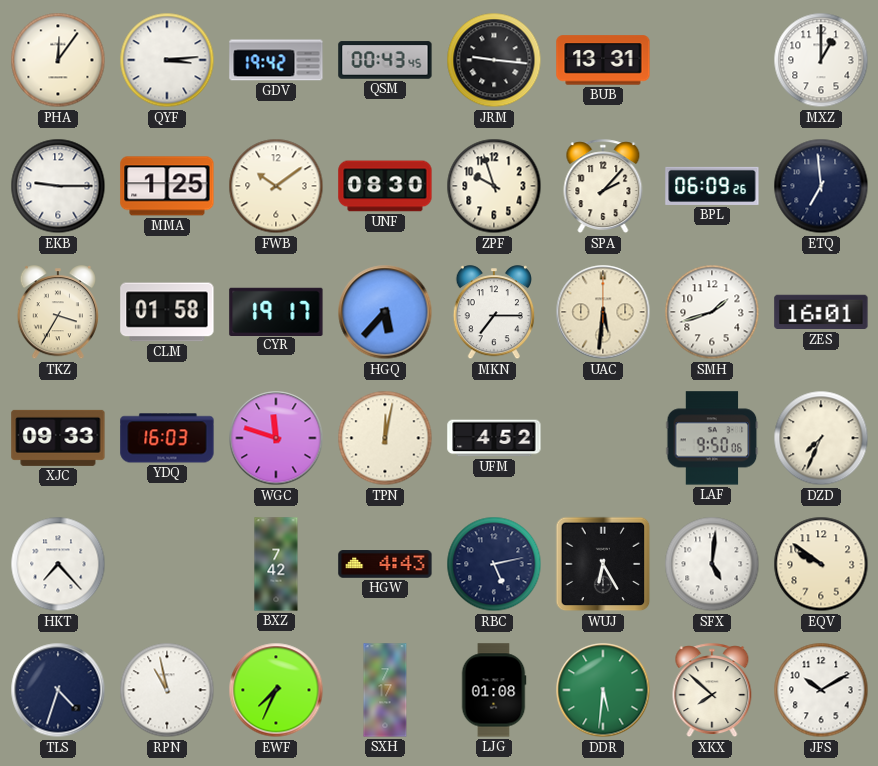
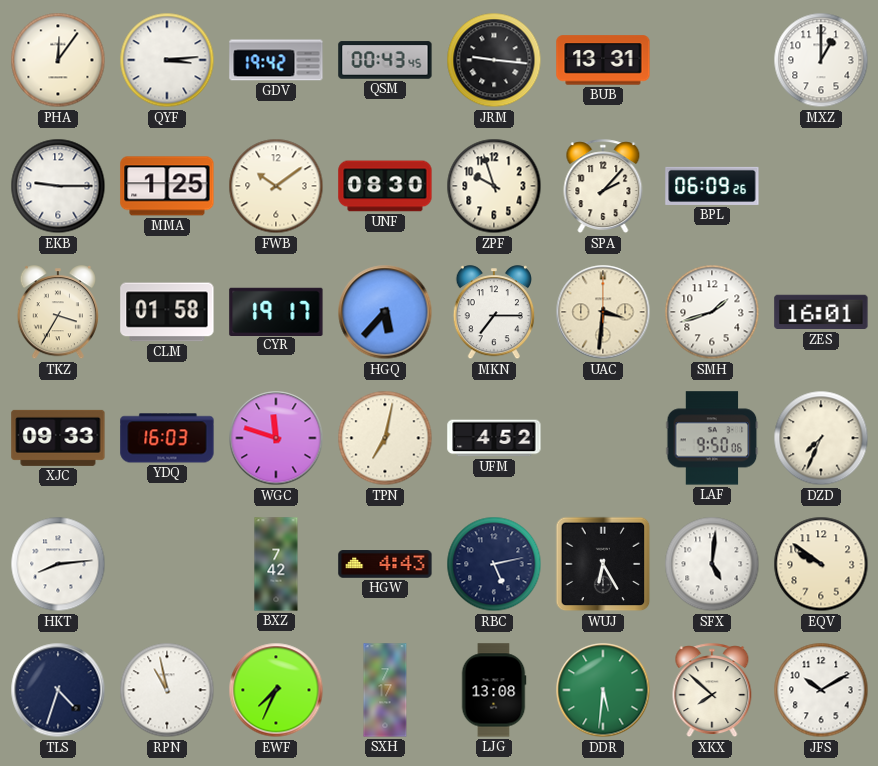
ETQ: 6:59 -> none
UAC: 5:31 -> 3:31
TPN: 12:02 -> 7:02
HKT: 7:23 -> 8:14
LJG: 01:08 -> 13:08
